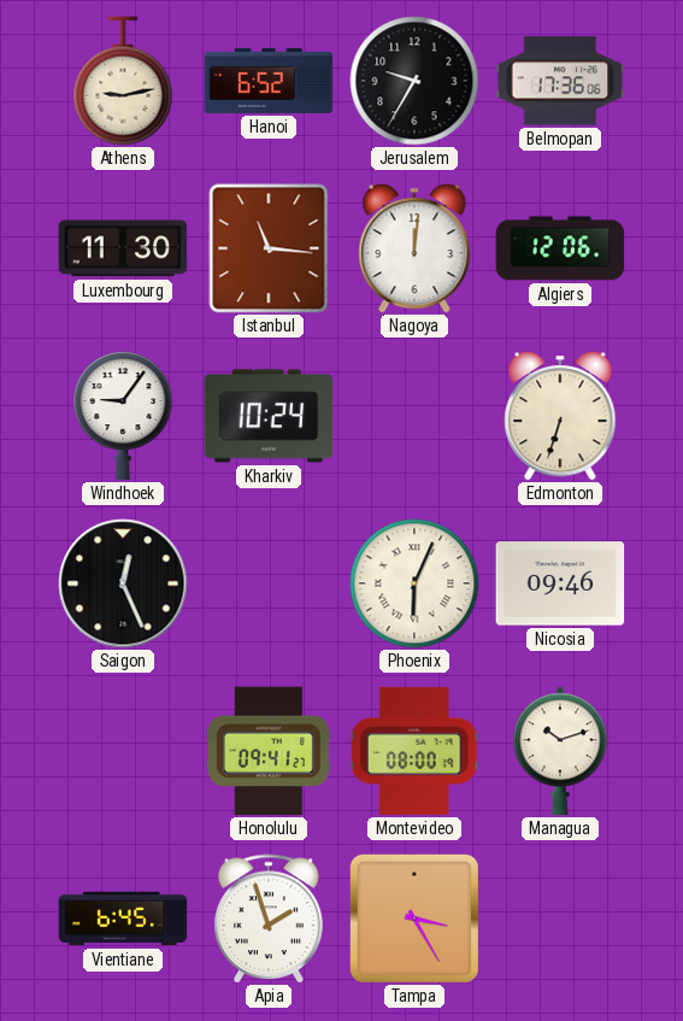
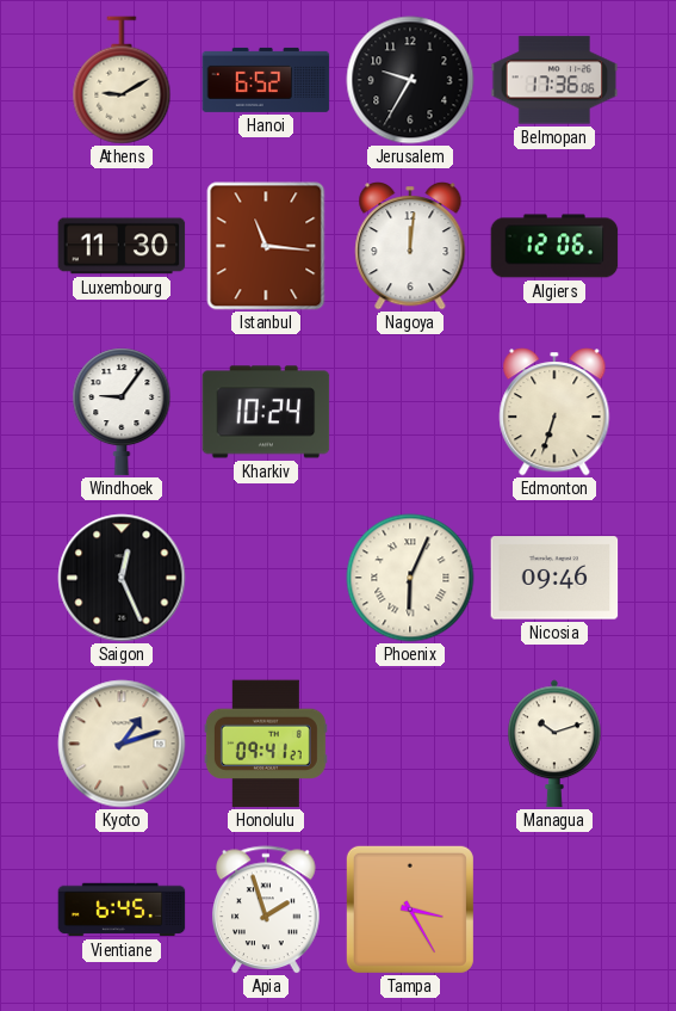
Athens: 9:13 -> 9:10
Kyoto: none -> 1:12
Montevideo: 08:00 -> none
